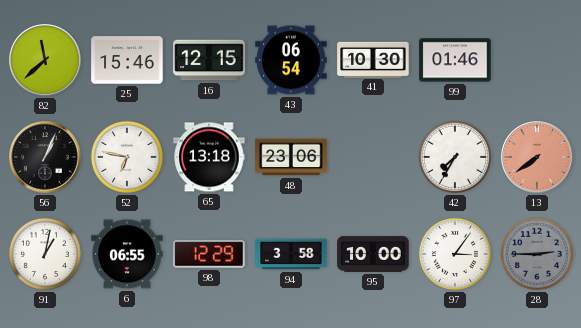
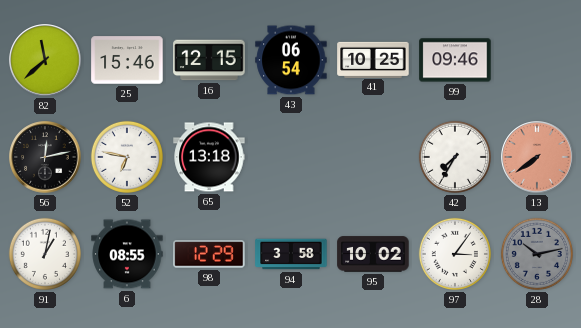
41: 10:30 -> 10:25
99: 01:46 -> 09:46
56: 1:04 -> 12:13
48: 23:06 -> none
6: 06:55 -> 08:55
95: 10:00 -> 10:02
28: 2:45 -> 10:13
